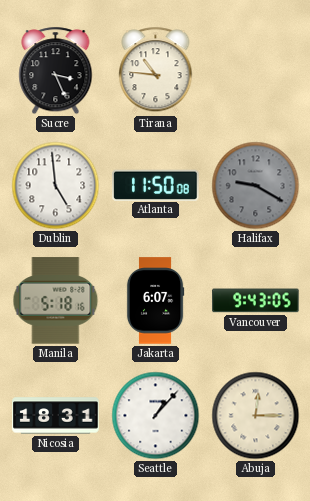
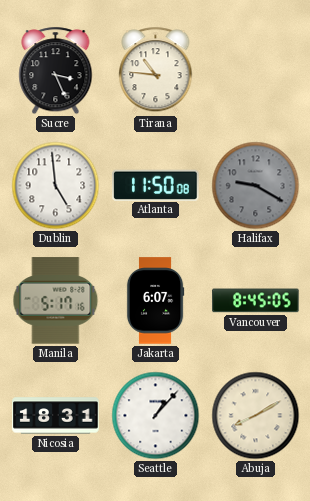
Manila: 5:18 -> 5:17
Vancouver: 9:43 -> 8:45
Abuja: 12:15 -> 8:10
